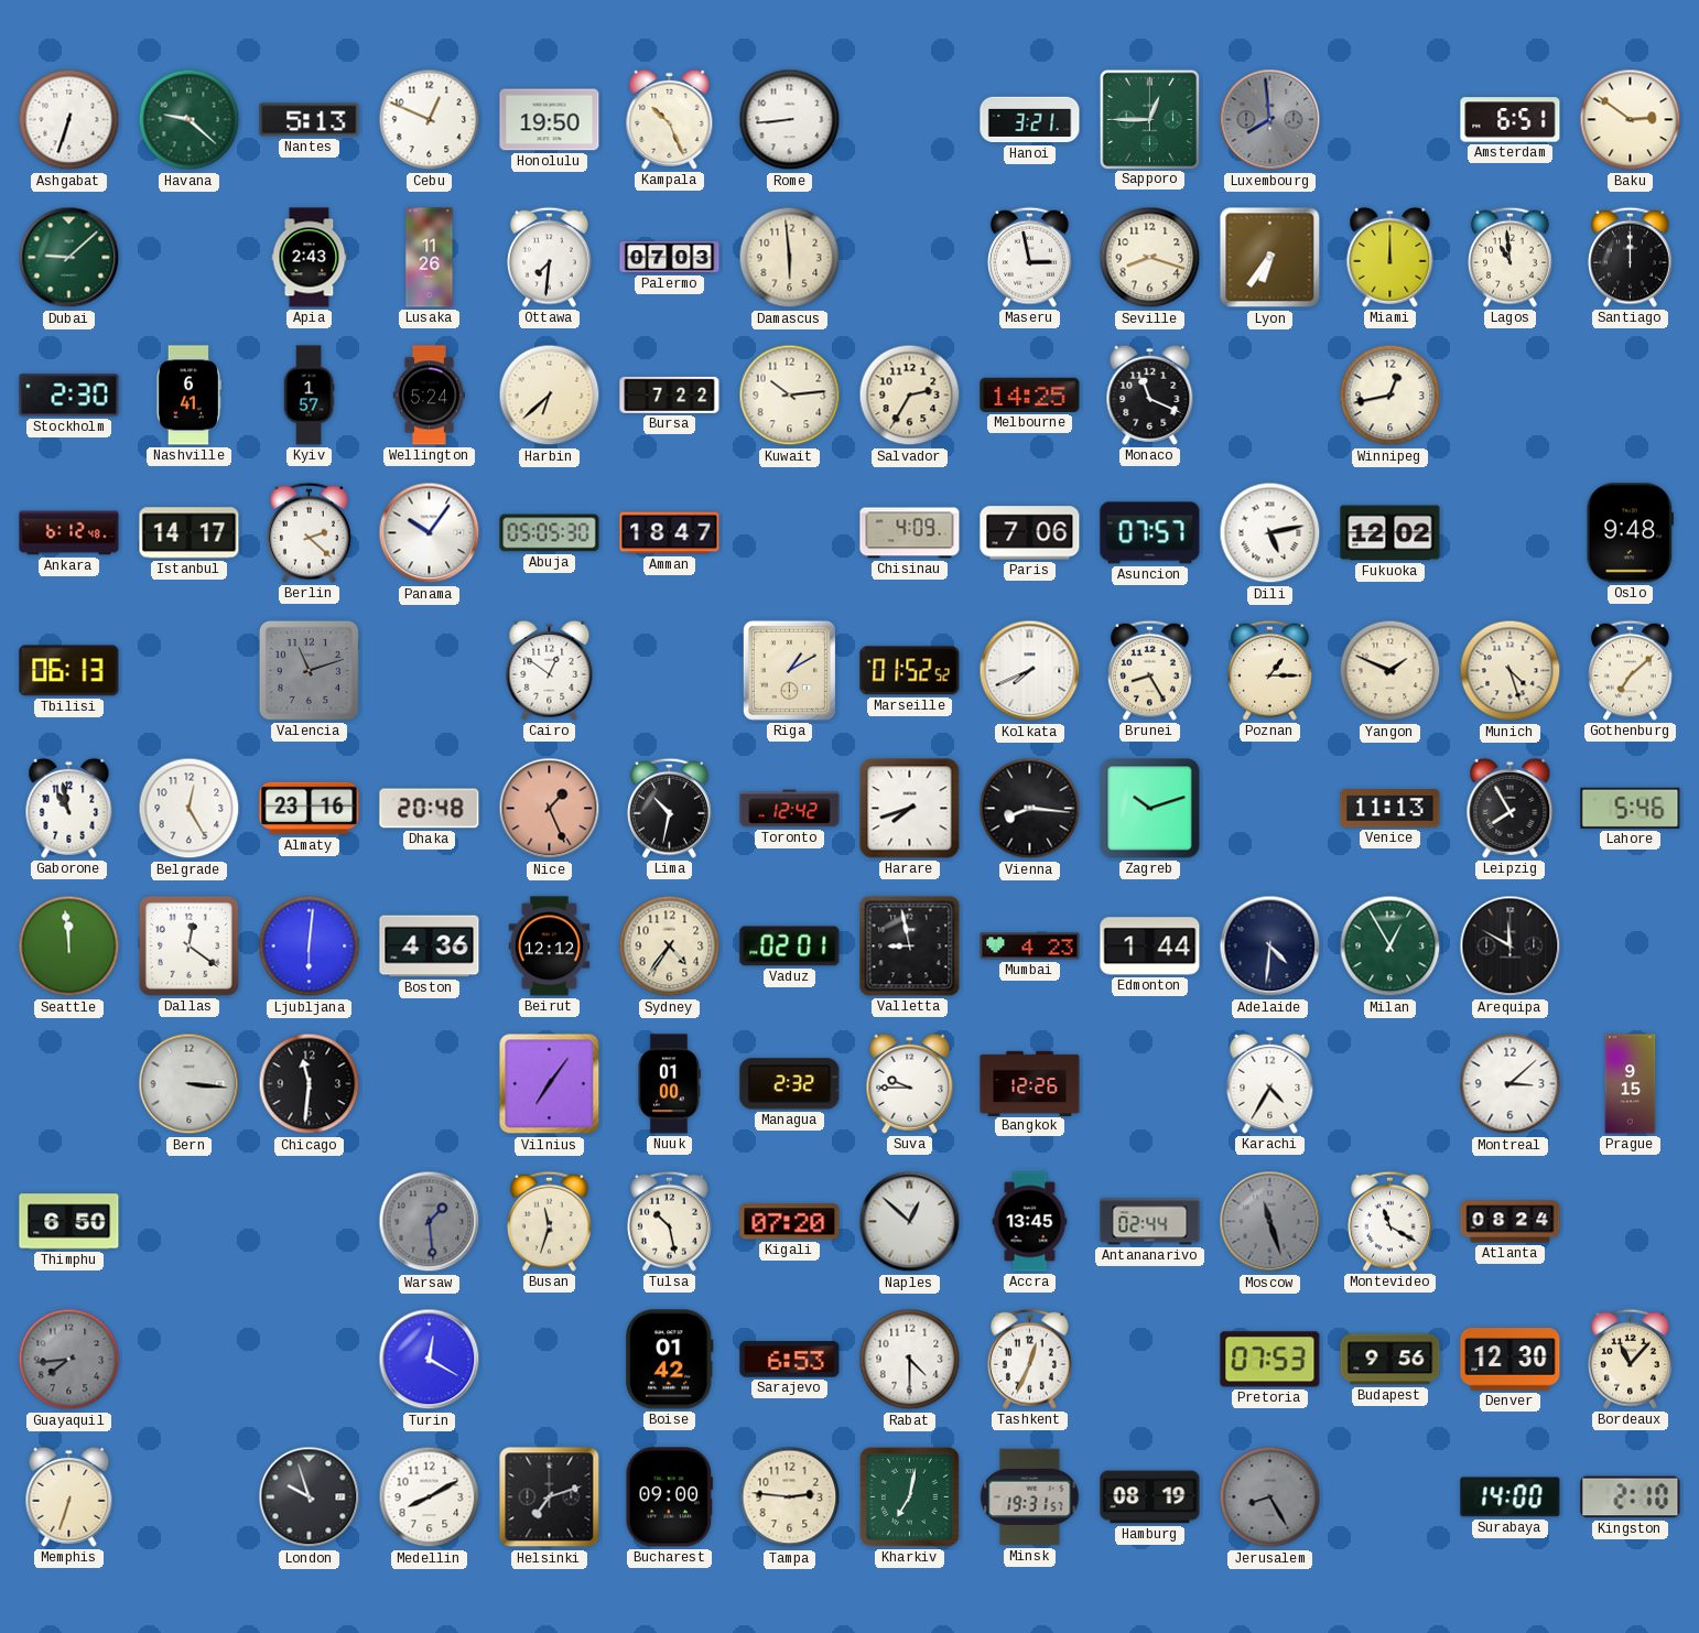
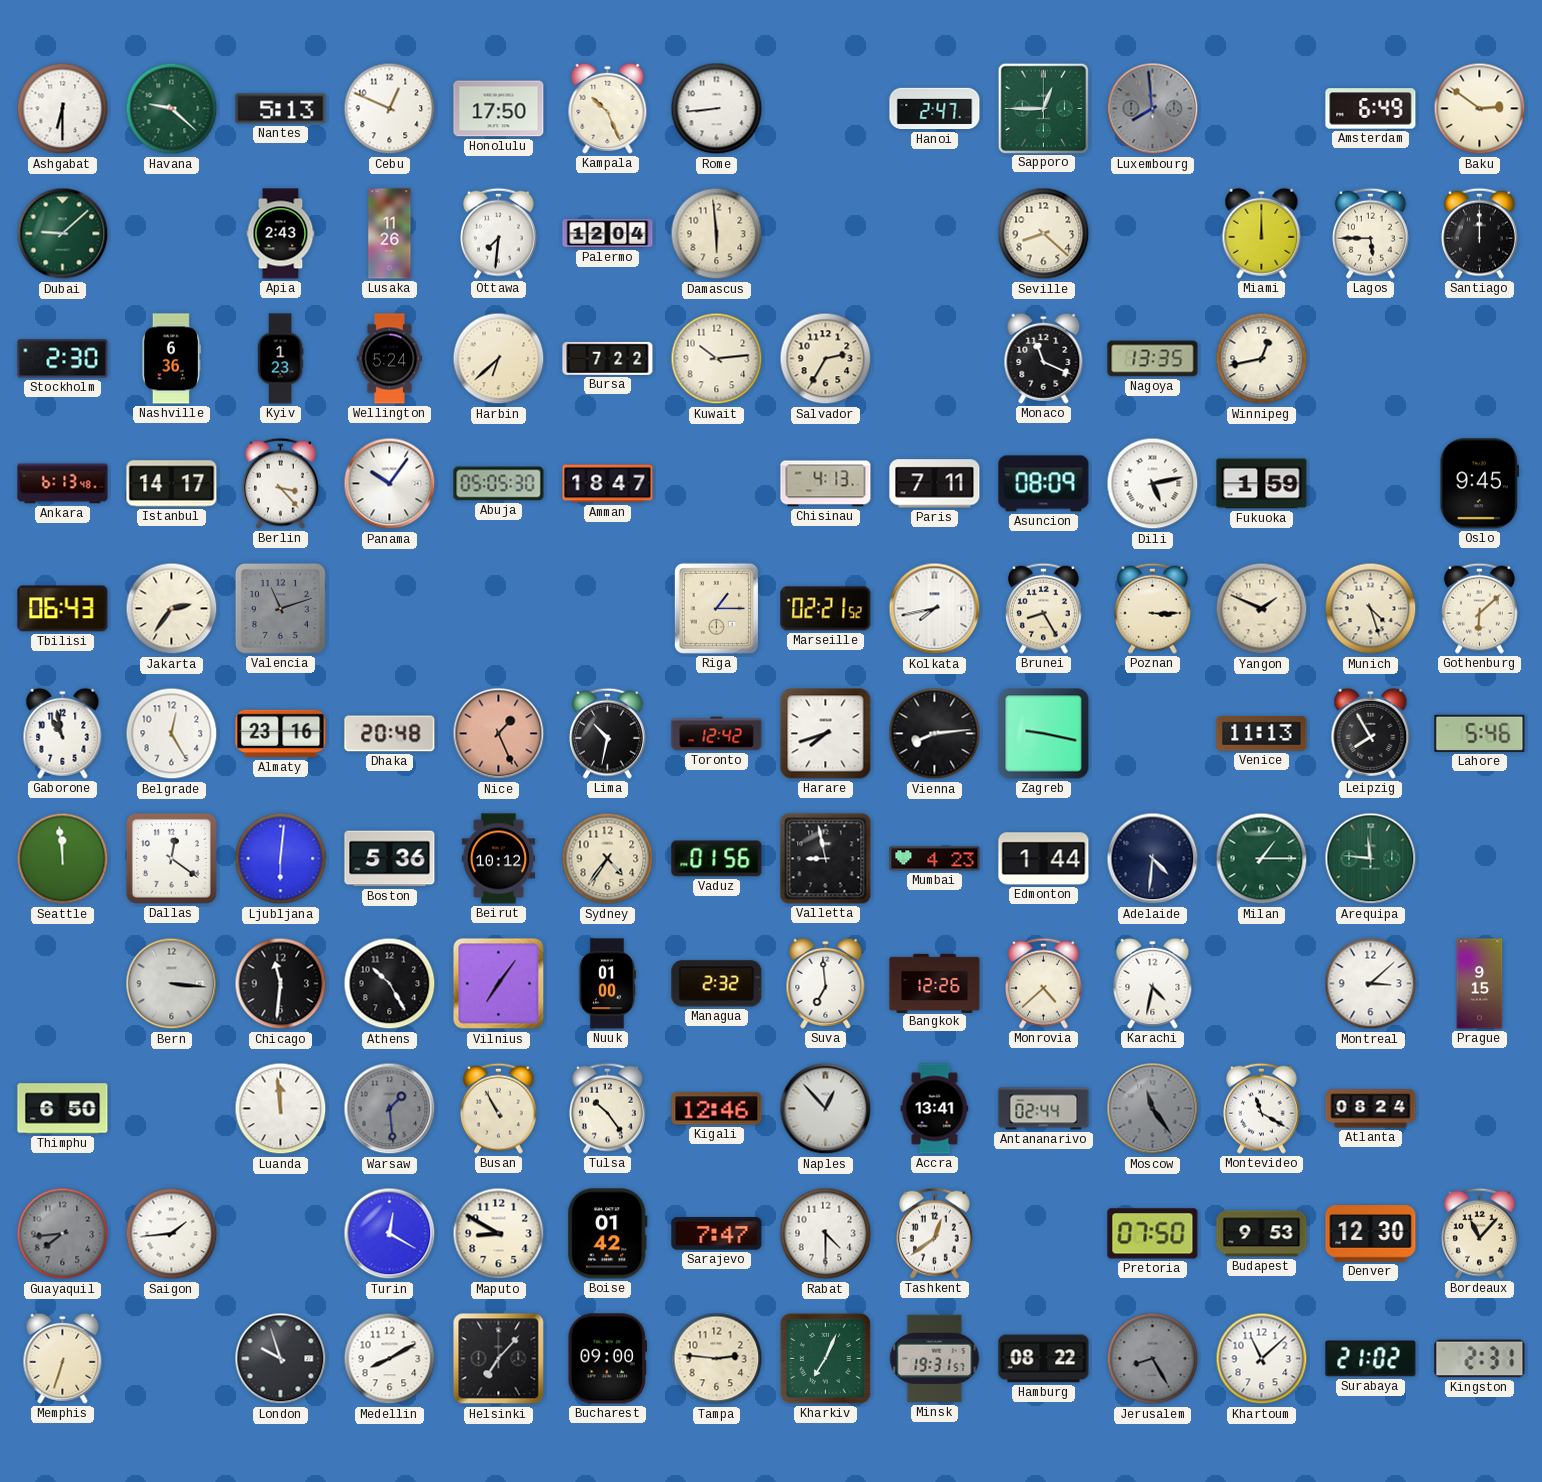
Ashgabat: 6:33 -> 6:30
Honolulu: 19:50 -> 17:50
Hanoi: 3:21 -> 2:47
Amsterdam: 6:51 -> 6:49
Palermo: 07:03 -> 12:04
Maseru: 2:58 -> none
Seville: 8:18 -> 8:22
Lyon: 6:36 -> none
Lagos: 10:59 -> 5:45
Nashville: 6:41 -> 6:36
Kyiv: 1:57 -> 1:23
Melbourne: 14:25 -> none
Nagoya: none -> 13:35
Ankara: 6:12 -> 6:13
Berlin: 2:22 -> 3:23
Chisinau: 4:09 -> 4:13
Paris: 7:06 -> 7:11
Asuncion: 07:57 -> 08:09
Fukuoka: 12:02 -> 1:59
Oslo: 9:48 -> 9:45
Tbilisi: 06:13 -> 06:43
Jakarta: none -> 2:36
Cairo: 12:51 -> none
Riga: 1:10 -> 1:15
Marseille: 01:52 -> 02:21
Kolkata: 7:41 -> 7:43
Poznan: 1:15 -> 3:15
Gothenburg: 7:08 -> 6:08
Vienna: 8:16 -> 8:14
Zagreb: 10:12 -> 9:17
Boston: 4:36 -> 5:36
Beirut: 12:12 -> 10:12
Vaduz: 02:01 -> 01:56
Milan: 12:55 -> 1:15
Arequipa: 11:50 -> 11:46
Arequipa dial: black -> green
Athens: none -> 10:25
Suva: 9:45 -> 6:59
Monrovia: none -> 4:38
Karachi: 4:35 -> 4:32
Luanda: none -> 11:59
Busan: 11:33 -> 10:55
Tulsa: 10:28 -> 10:24
Kigali: 07:20 -> 12:46
Naples: 12:52 -> 12:53
Accra: 13:45 -> 13:41
Moscow: 11:27 -> 11:24
Saigon: none -> 1:44
Maputo: none -> 8:50
Sarajevo: 6:53 -> 7:47
Tashkent: 12:34 -> 12:39
Pretoria: 07:53 -> 07:50
Budapest: 9:56 -> 9:53
Helsinki: 7:12 -> 7:07
Kharkiv: 7:02 -> 7:04
Hamburg: 08:19 -> 08:22
Khartoum: none -> 11:08
Surabaya: 14:00 -> 21:02
Kingston: 2:10 -> 2:31
